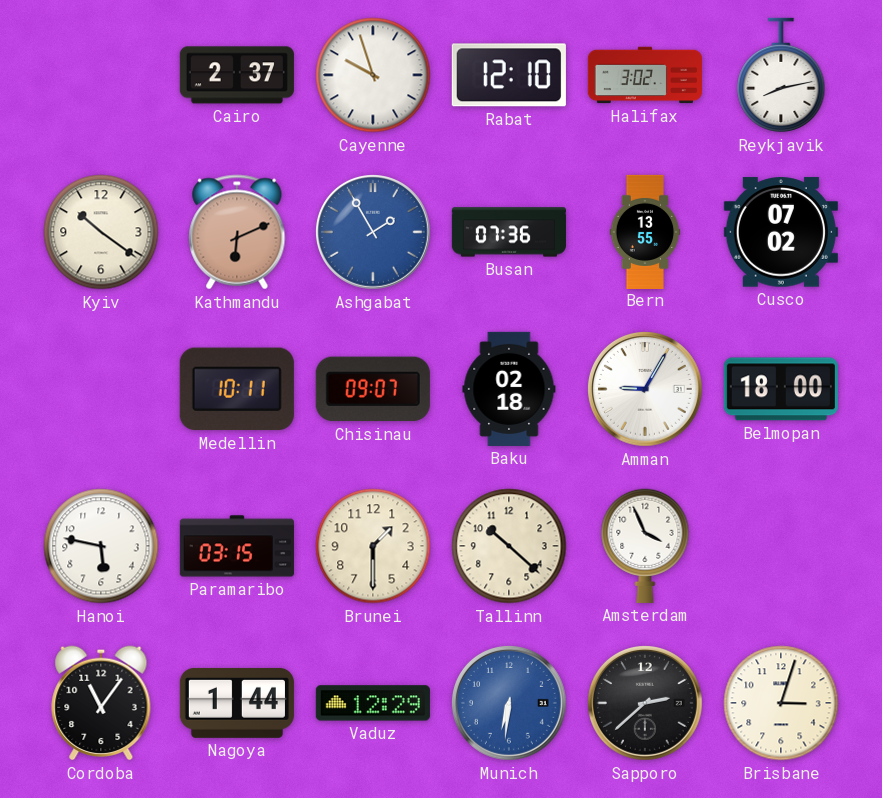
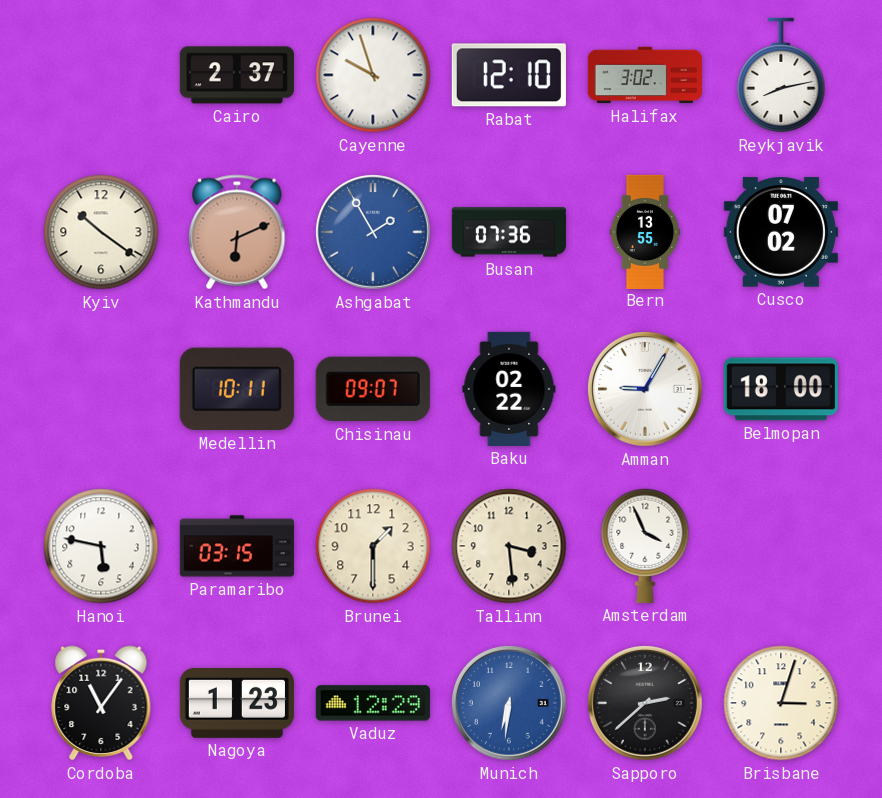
Baku: 02:18 -> 02:22
Tallinn: 10:22 -> 3:29
Nagoya: 1:44 -> 1:23
